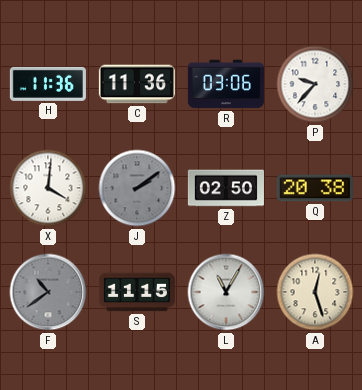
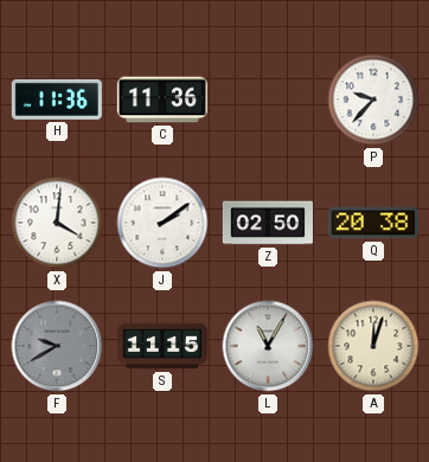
R: 03:06 -> none
J dial: grey -> white
F: 10:39 -> 9:40
A: 12:27 -> 12:03
